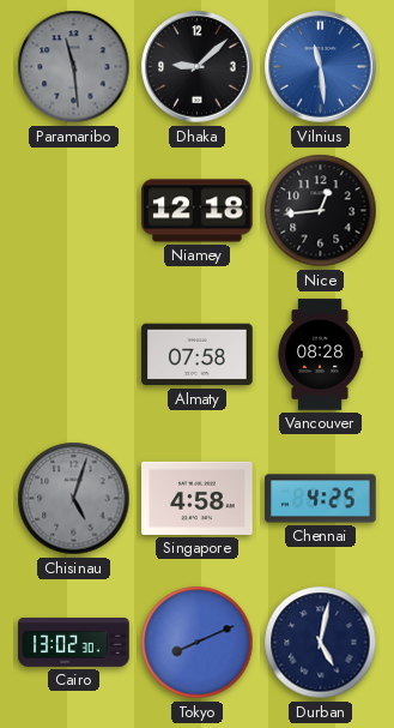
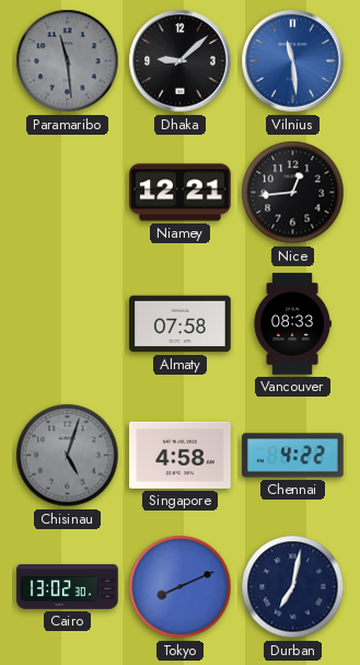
Niamey: 12:18 -> 12:21
Vancouver: 08:28 -> 08:33
Chennai: 4:25 -> 4:22
Durban: 5:02 -> 7:02
